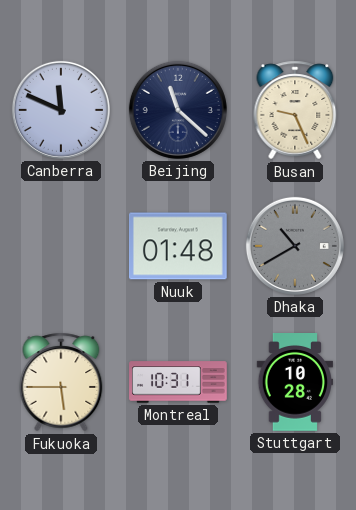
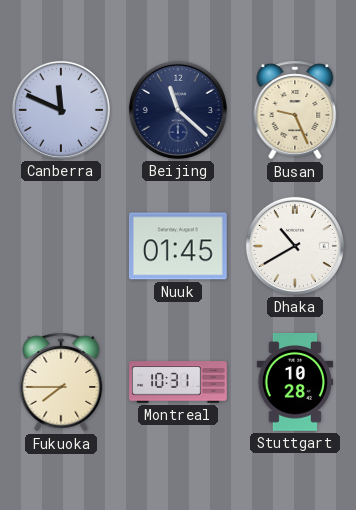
Nuuk: 01:48 -> 01:45
Dhaka dial: grey -> white
Fukuoka: 5:45 -> 7:45
